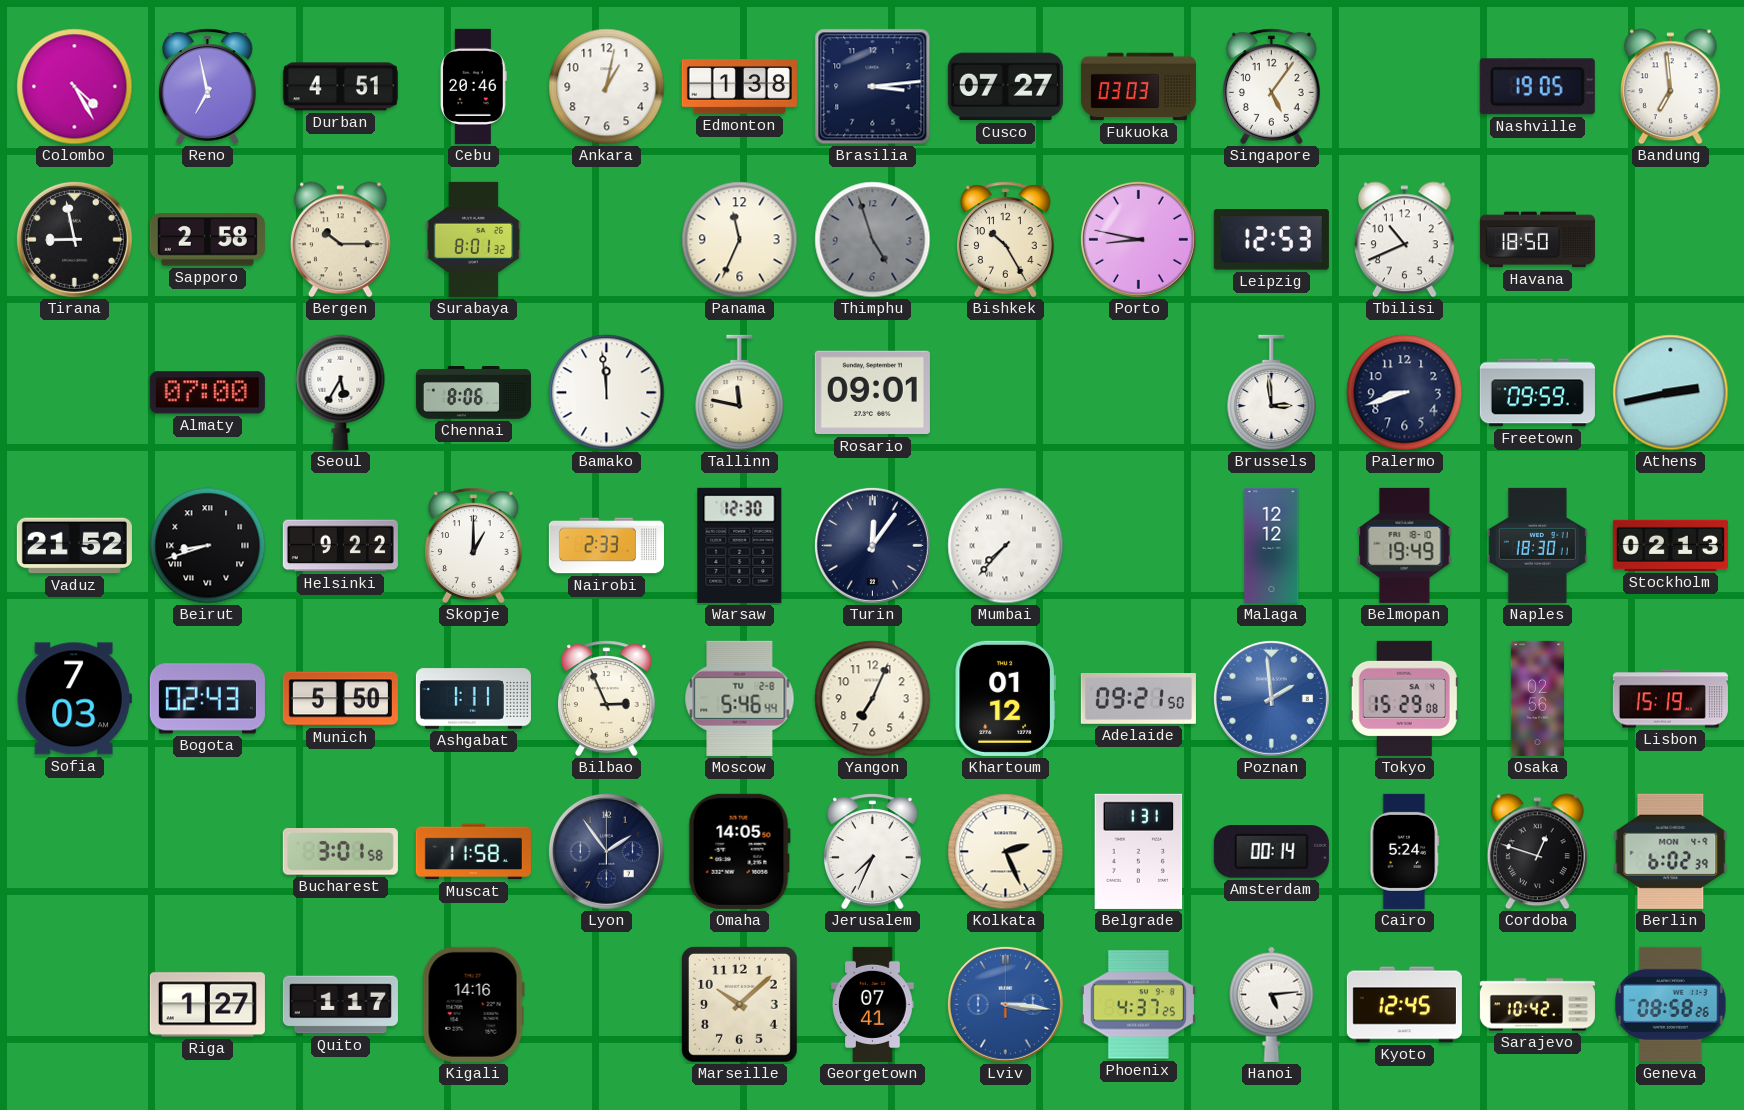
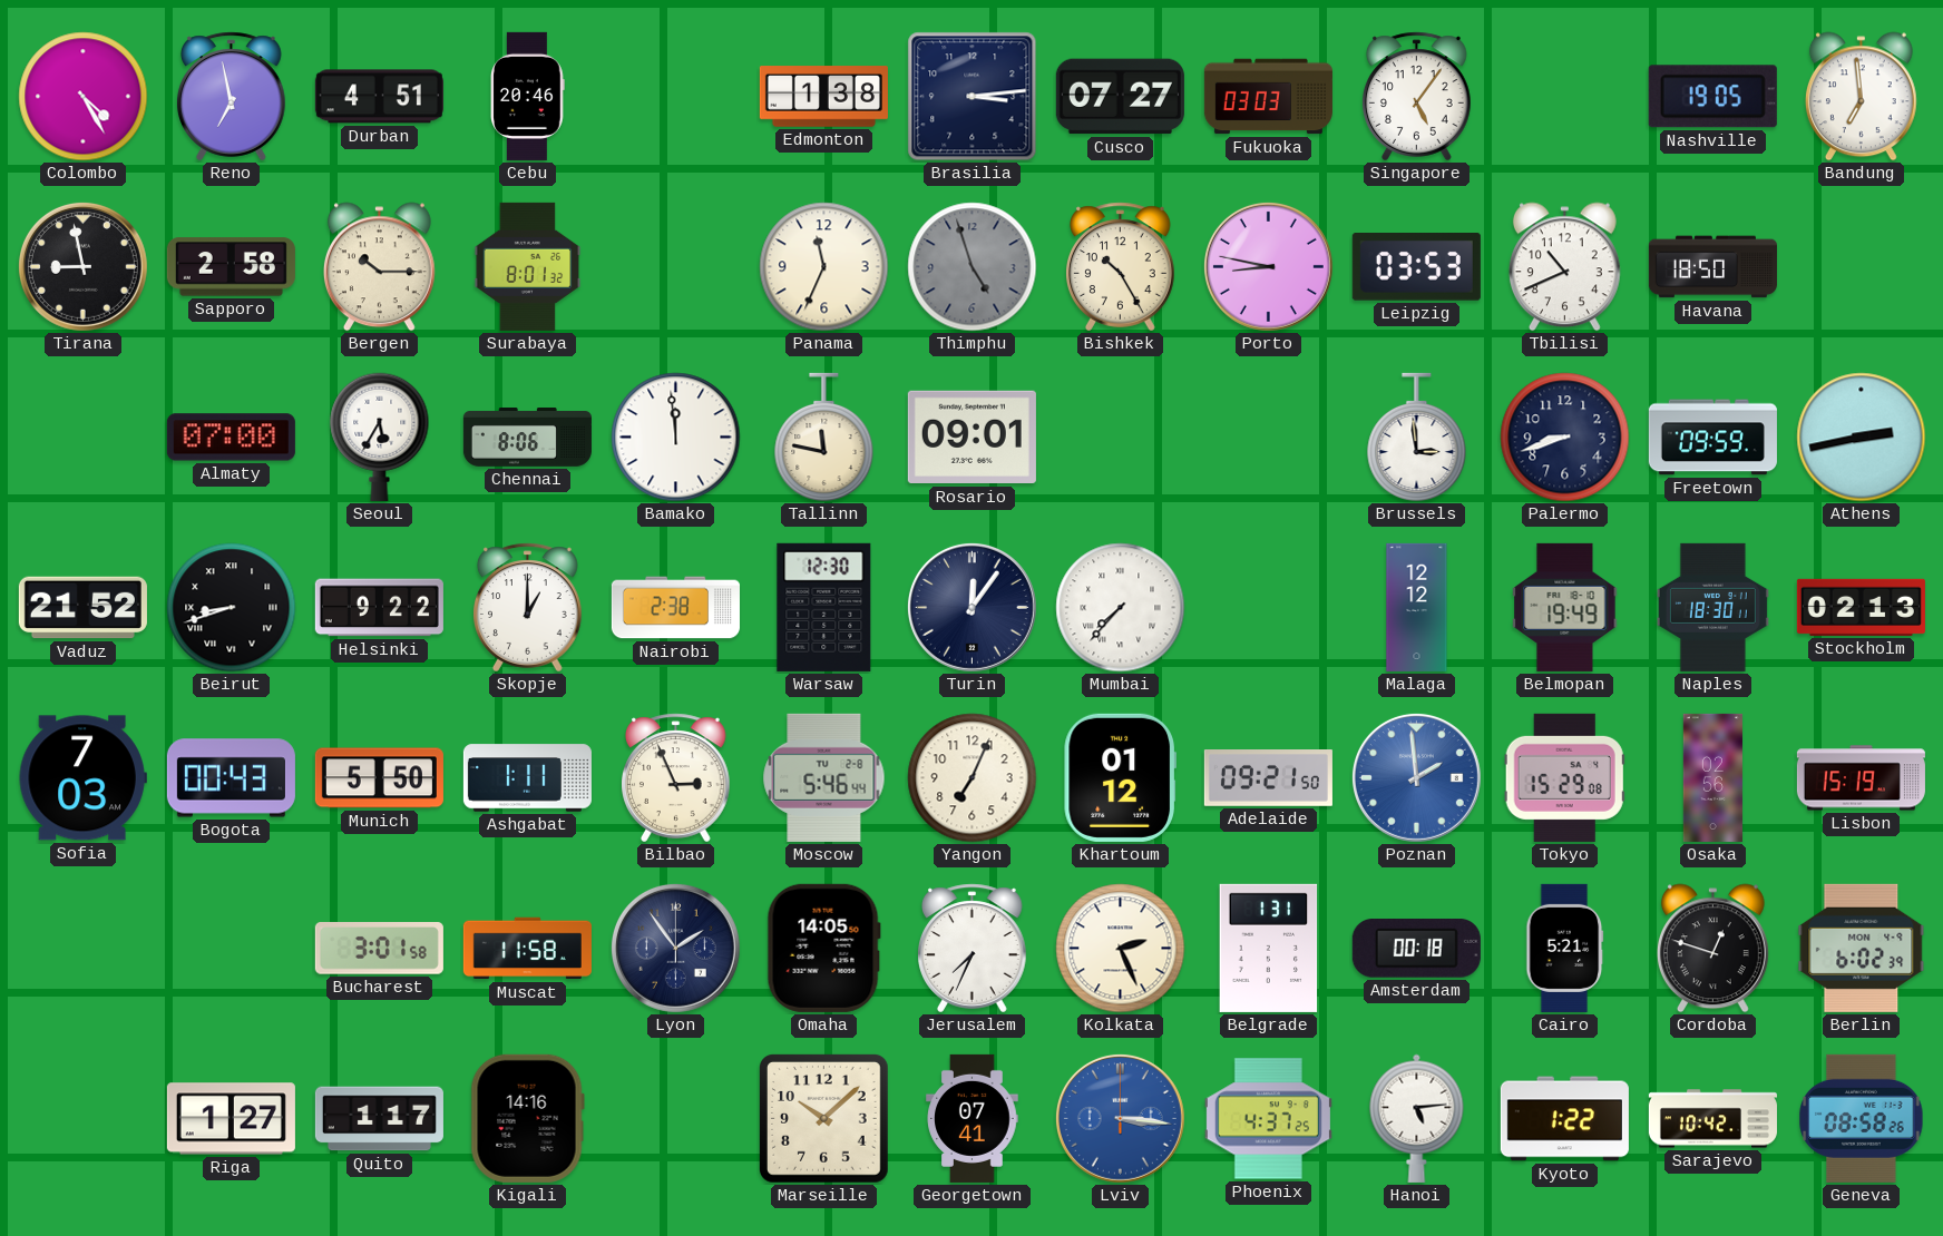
Ankara: 1:02 -> none
Leipzig: 12:53 -> 03:53
Nairobi: 2:33 -> 2:38
Bogota: 02:43 -> 00:43
Amsterdam: 00:14 -> 00:18
Cairo: 5:24 -> 5:21
Kyoto: 12:45 -> 1:22
